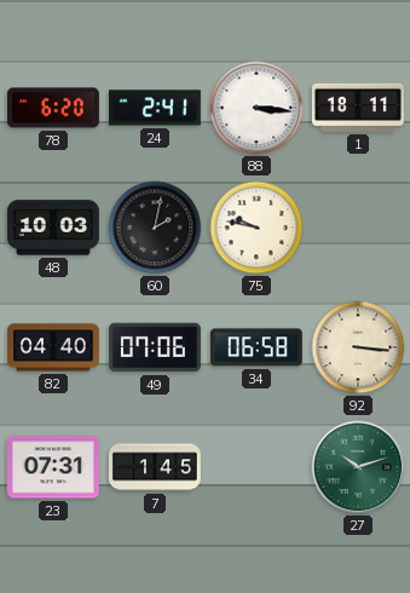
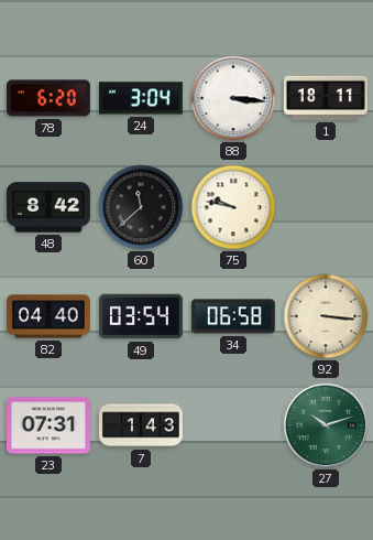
24: 2:41 -> 3:04
48: 10:03 -> 8:42
60: 2:02 -> 11:38
49: 07:06 -> 03:54
7: 1:45 -> 1:43
